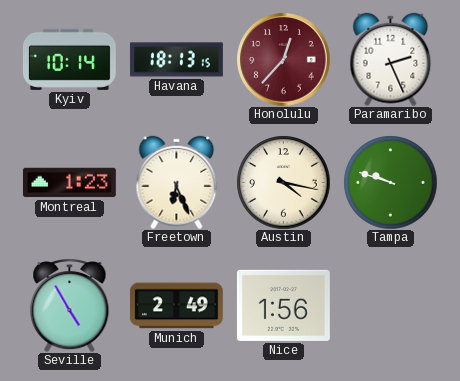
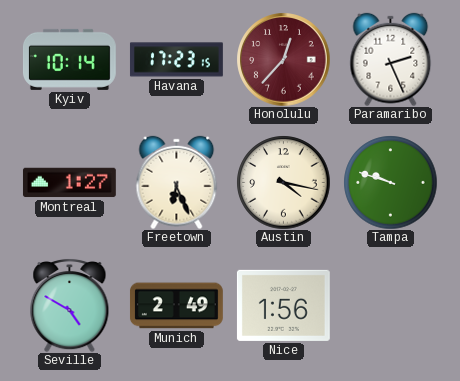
Havana: 18:13 -> 17:23
Montreal: 1:23 -> 1:27
Seville: 4:55 -> 4:50
